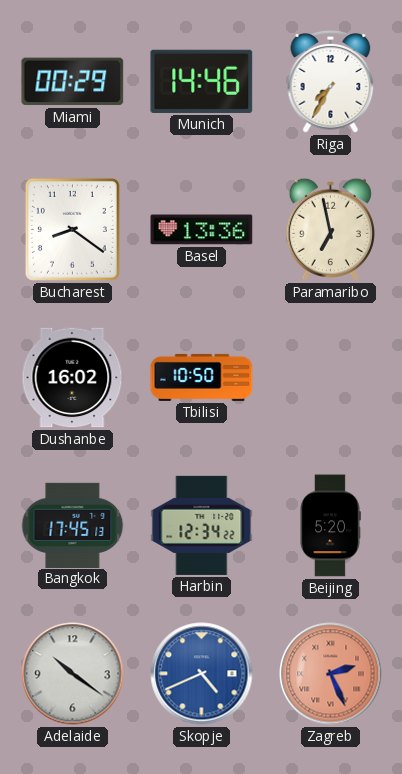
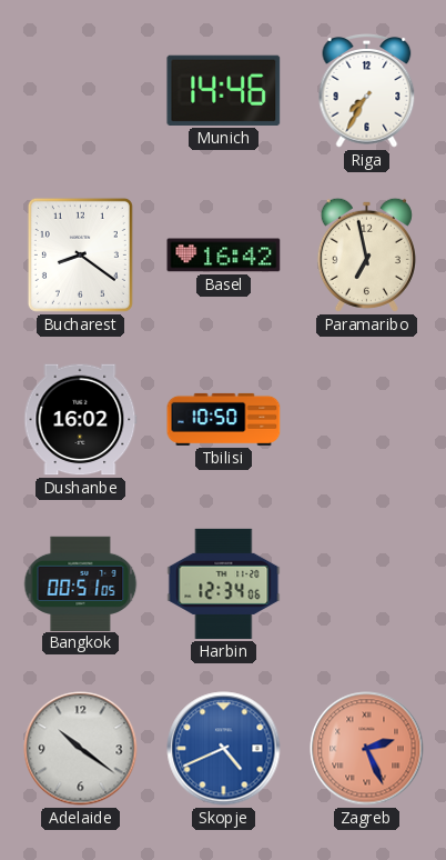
Miami: 00:29 -> none
Basel: 13:36 -> 16:42
Bangkok: 17:45 -> 00:51
Harbin: 12:34:22 -> 12:34:06
Beijing: 5:20 -> none
